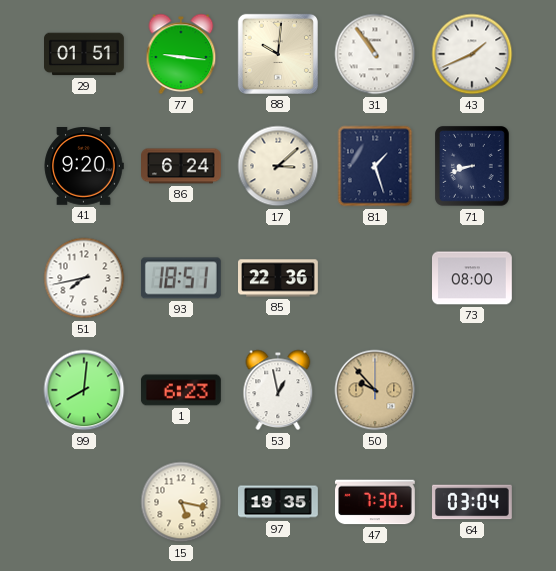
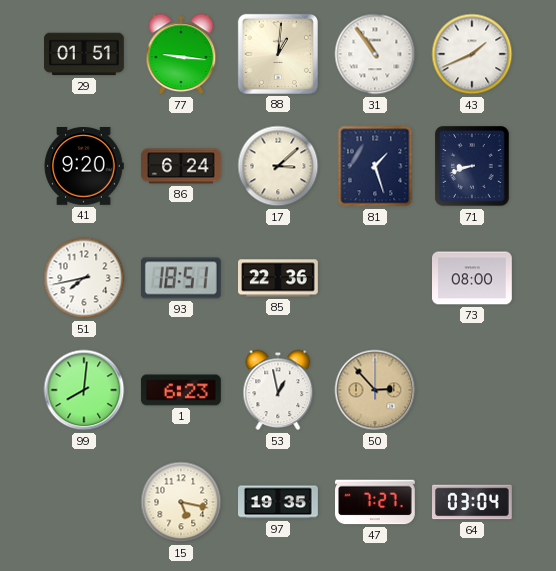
88: 10:01 -> 1:01
50: 9:53 -> 2:53
47: 7:30 -> 7:27
